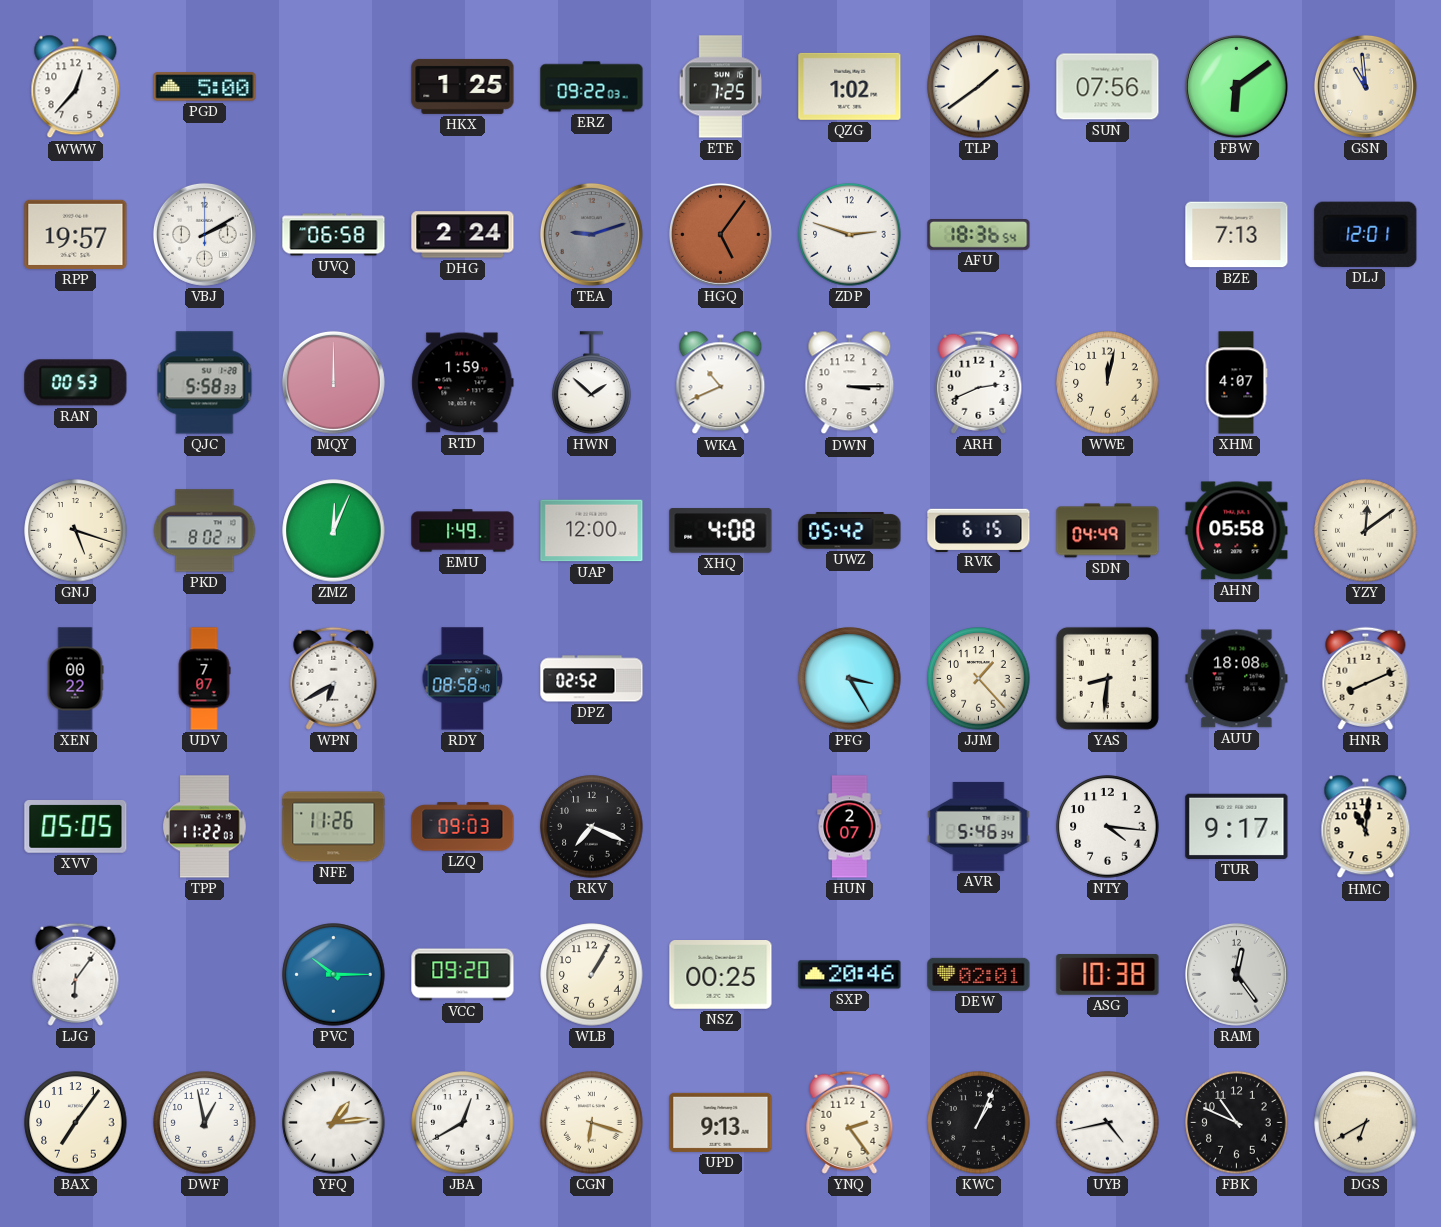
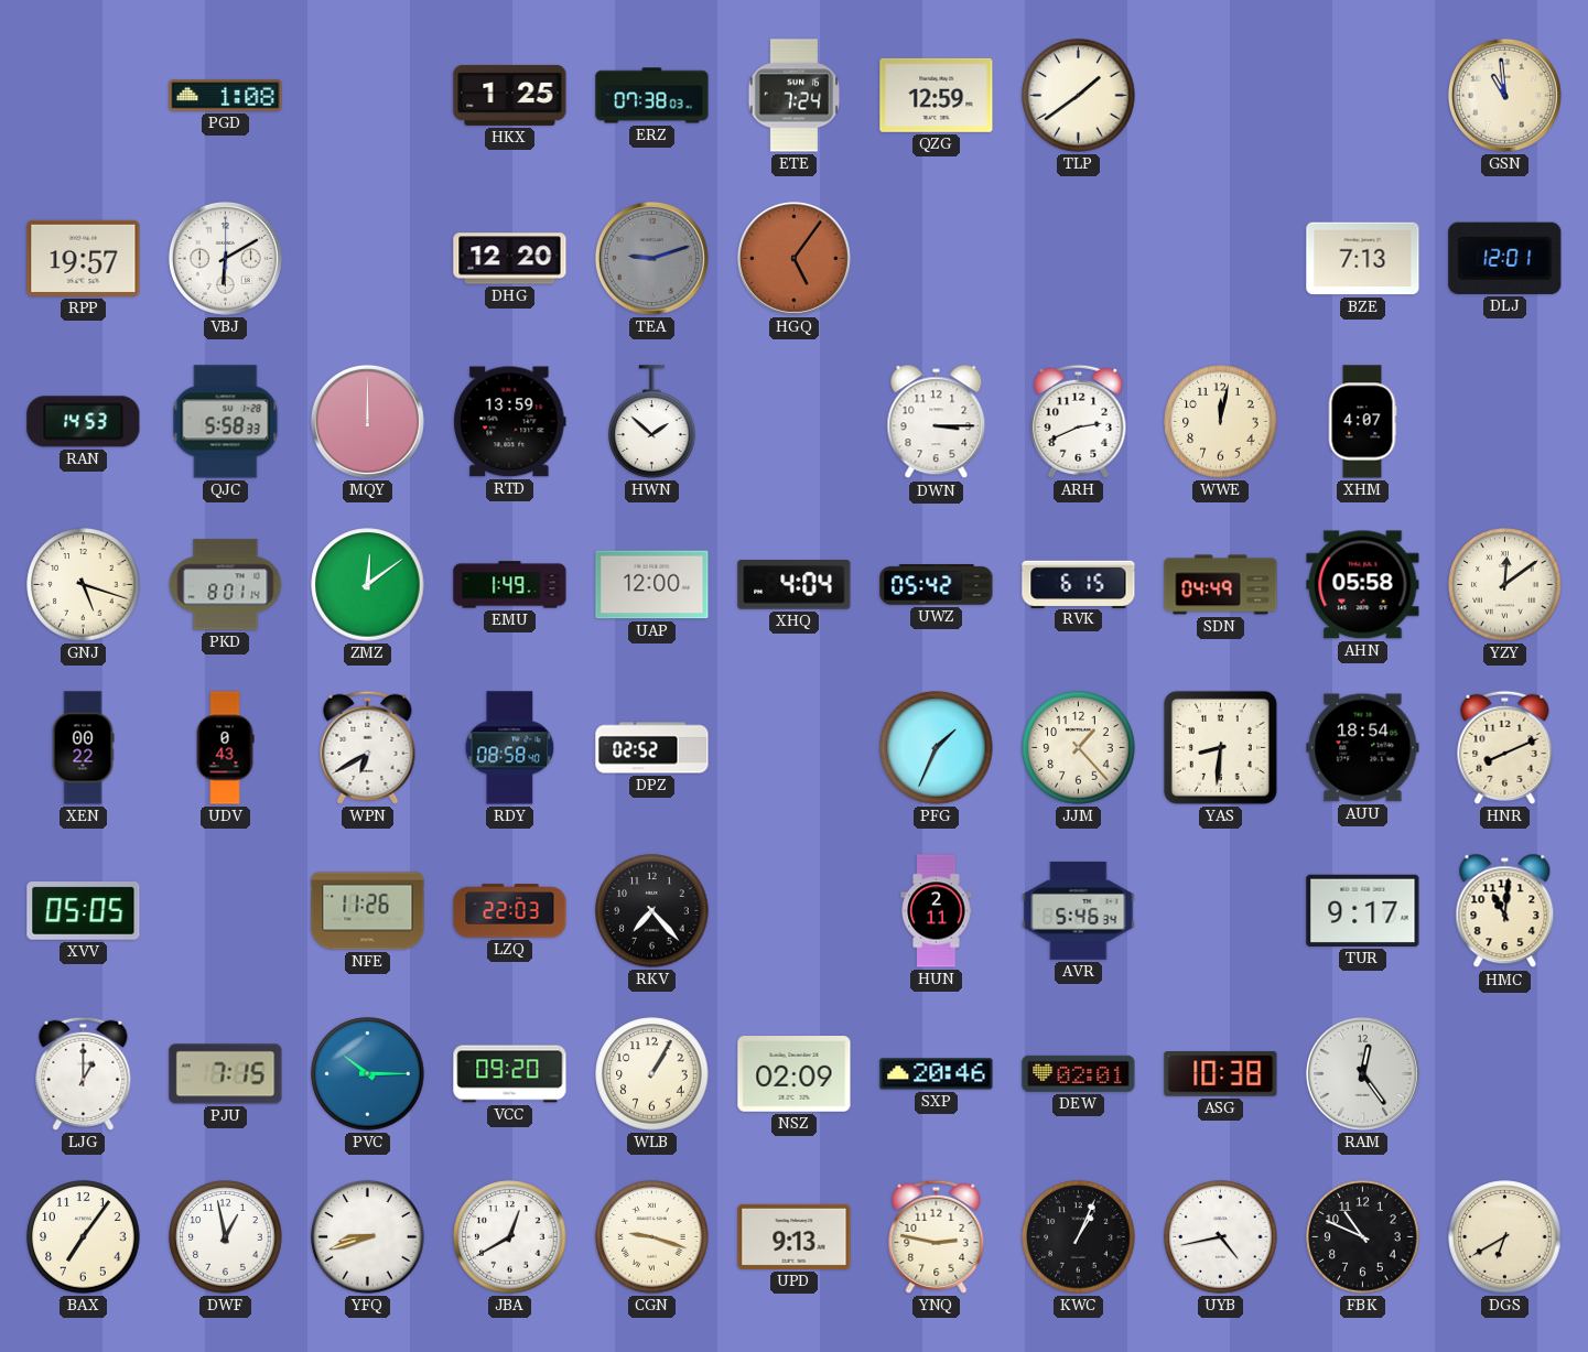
WWW: 12:37 -> none
PGD: 5:00 -> 1:08
ERZ: 09:22 -> 07:38
ETE: 7:25 -> 7:24
QZG: 1:02 -> 12:59
SUN: 07:56 -> none
FBW: 6:09 -> none
VBJ: 2:10 -> 6:10
UVQ: 06:58 -> none
DHG: 2:24 -> 12:20
ZDP: 2:48 -> none
AFU: 18:36 -> none
RAN: 00:53 -> 14:53
RTD: 1:59 -> 13:59
WKA: 10:41 -> none
PKD: 8:02 -> 8:01
ZMZ: 12:04 -> 12:09
XHQ: 4:08 -> 4:04
UDV: 7:07 -> 0:43
PFG: 3:25 -> 1:34
AUU: 18:08 -> 18:54
TPP: 11:22 -> none
LZQ: 09:03 -> 22:03
RKV: 7:19 -> 7:23
HUN: 2:07 -> 2:11
NTY: 4:16 -> none
LJG: 6:06 -> 1:00
PJU: none -> 7:15
NSZ: 00:25 -> 02:09
YFQ: 1:14 -> 8:42
CGN: 6:18 -> 9:18
YNQ: 2:24 -> 2:47
